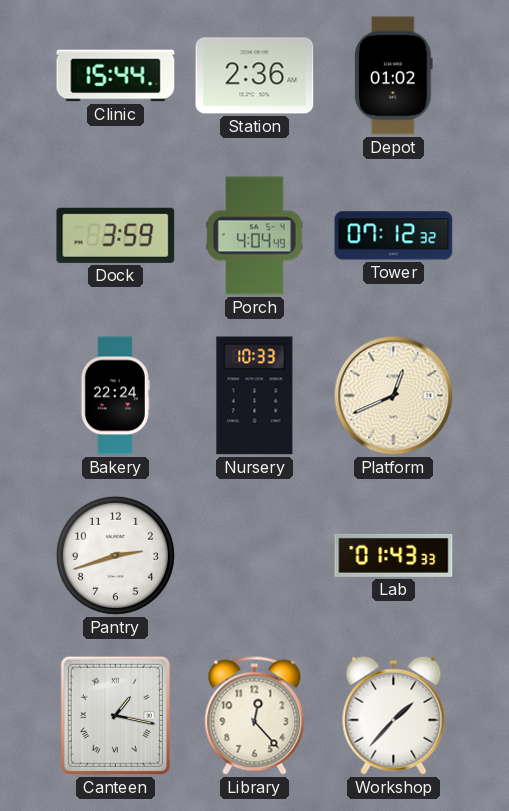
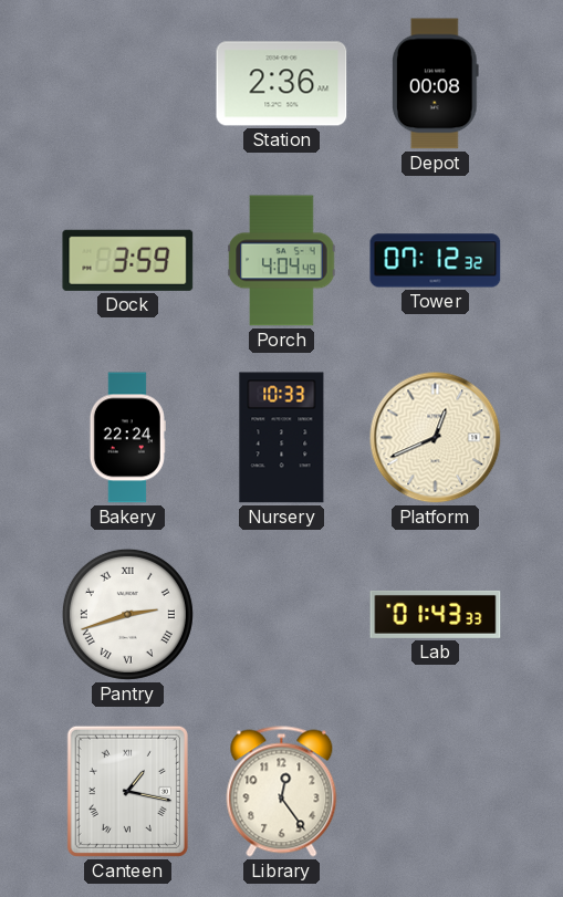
Clinic: 15:44 -> none
Depot: 01:02 -> 00:08
Pantry numerals: Arabic -> Roman
Library: 12:23 -> 12:24
Workshop: 1:37 -> none
